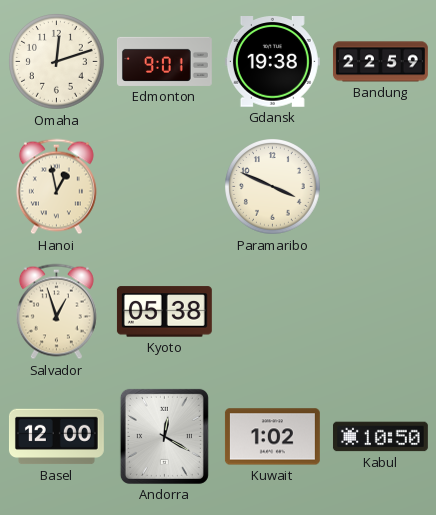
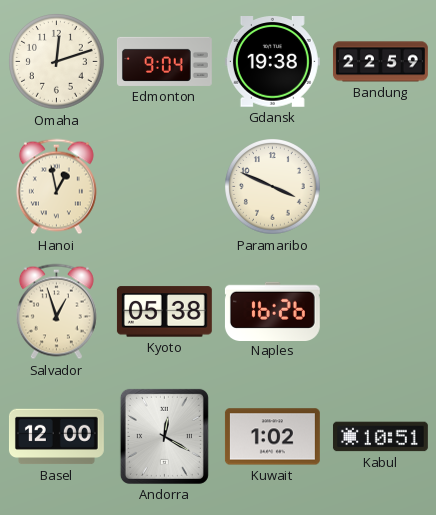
Edmonton: 9:01 -> 9:04
Naples: none -> 16:26
Kabul: 10:50 -> 10:51
